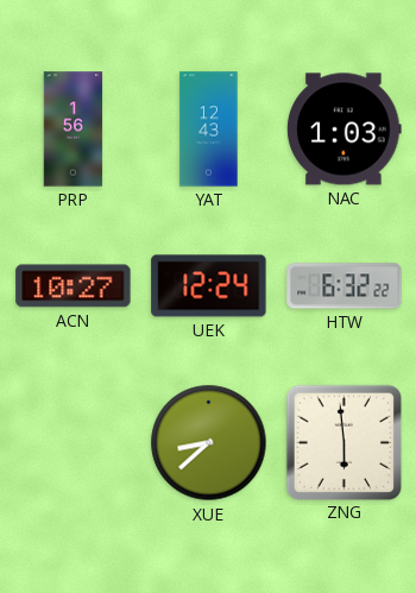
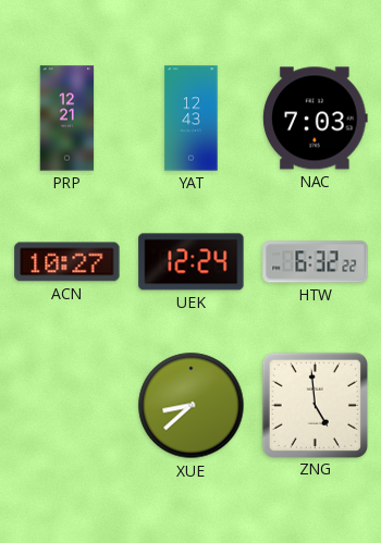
PRP: 1:56 -> 12:21
NAC: 1:03 -> 7:03
ZNG: 5:59 -> 4:59
